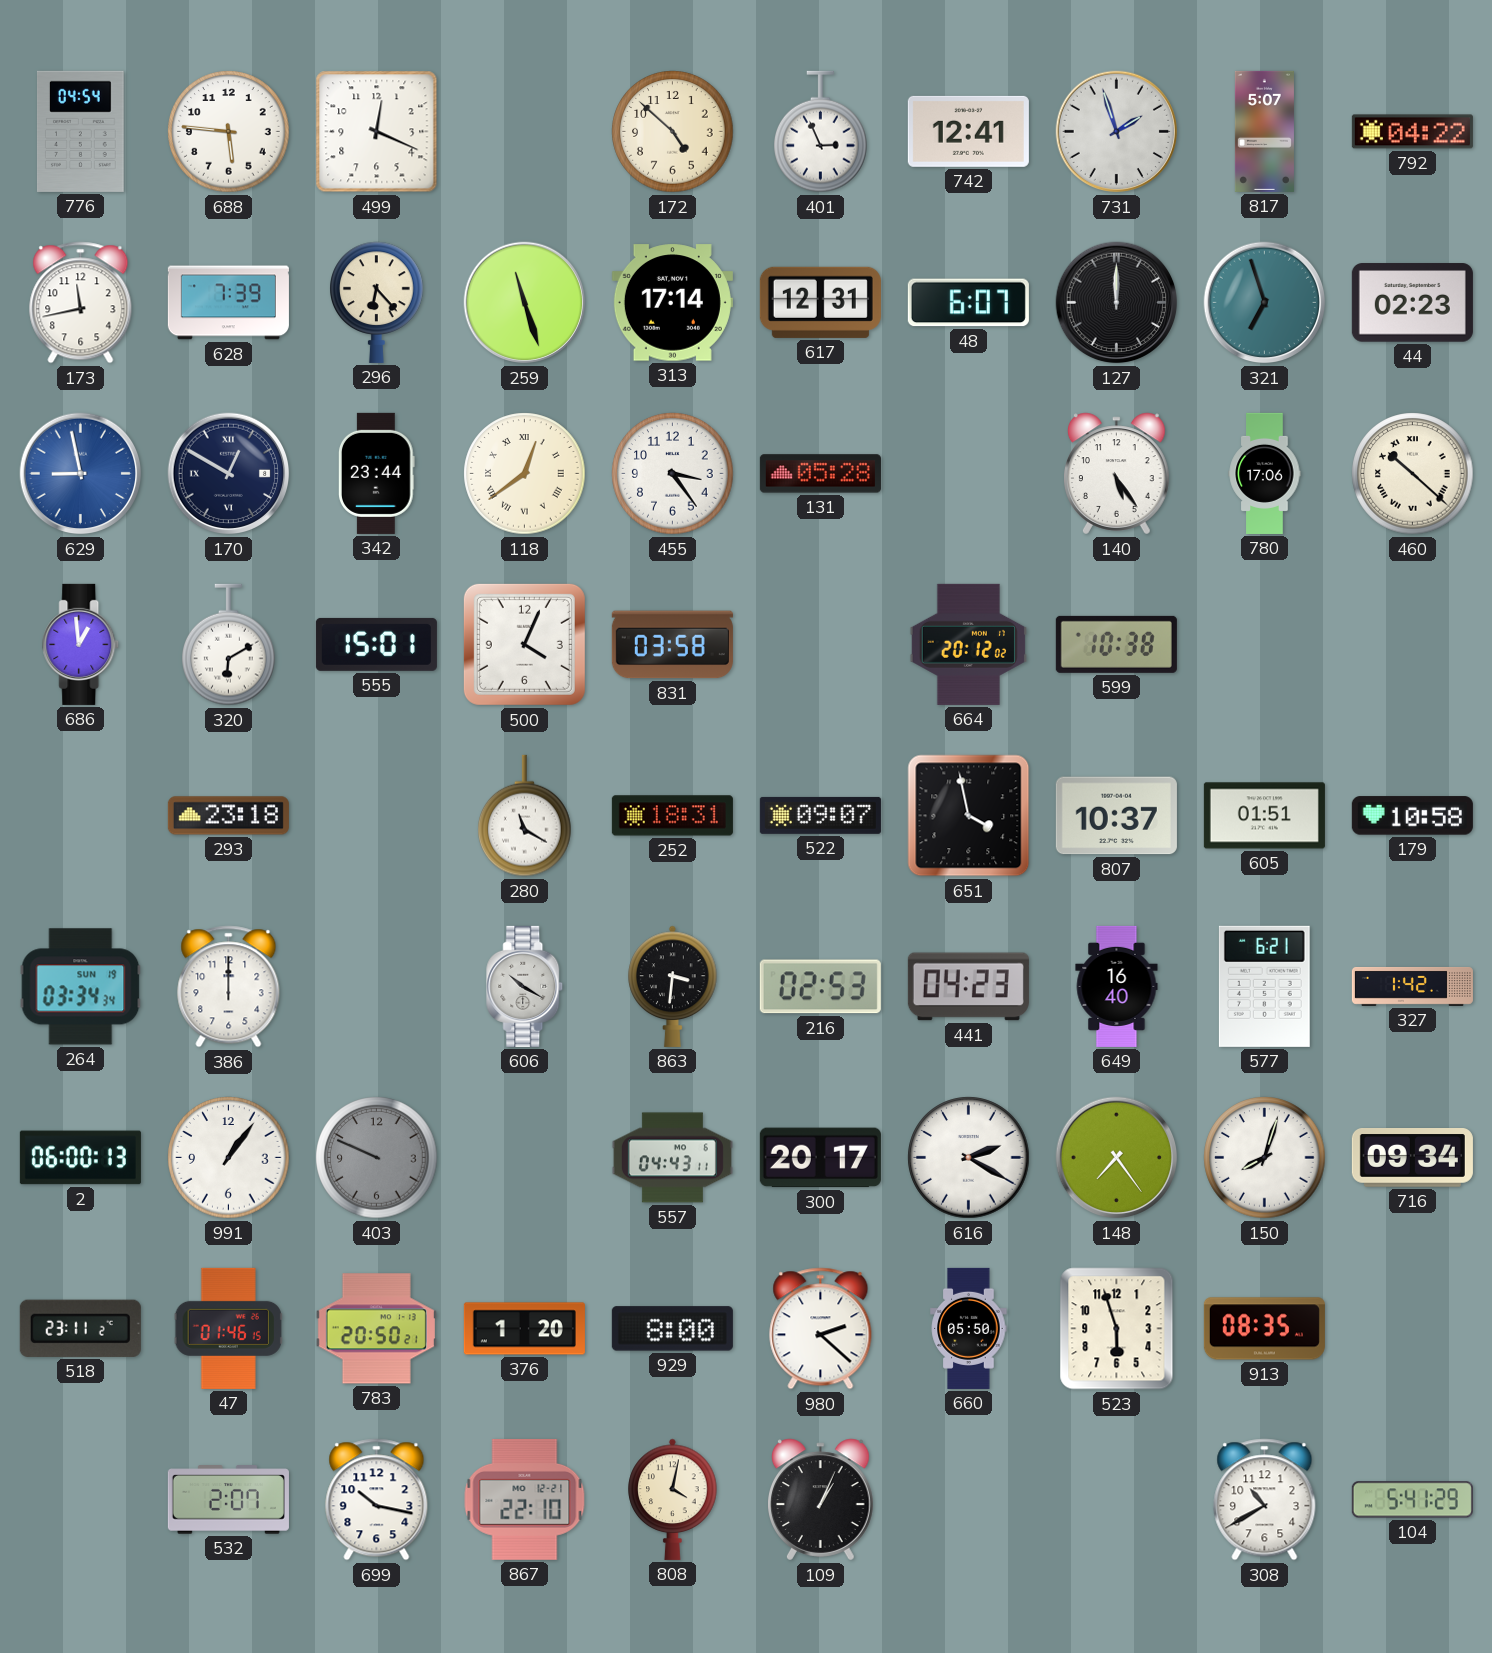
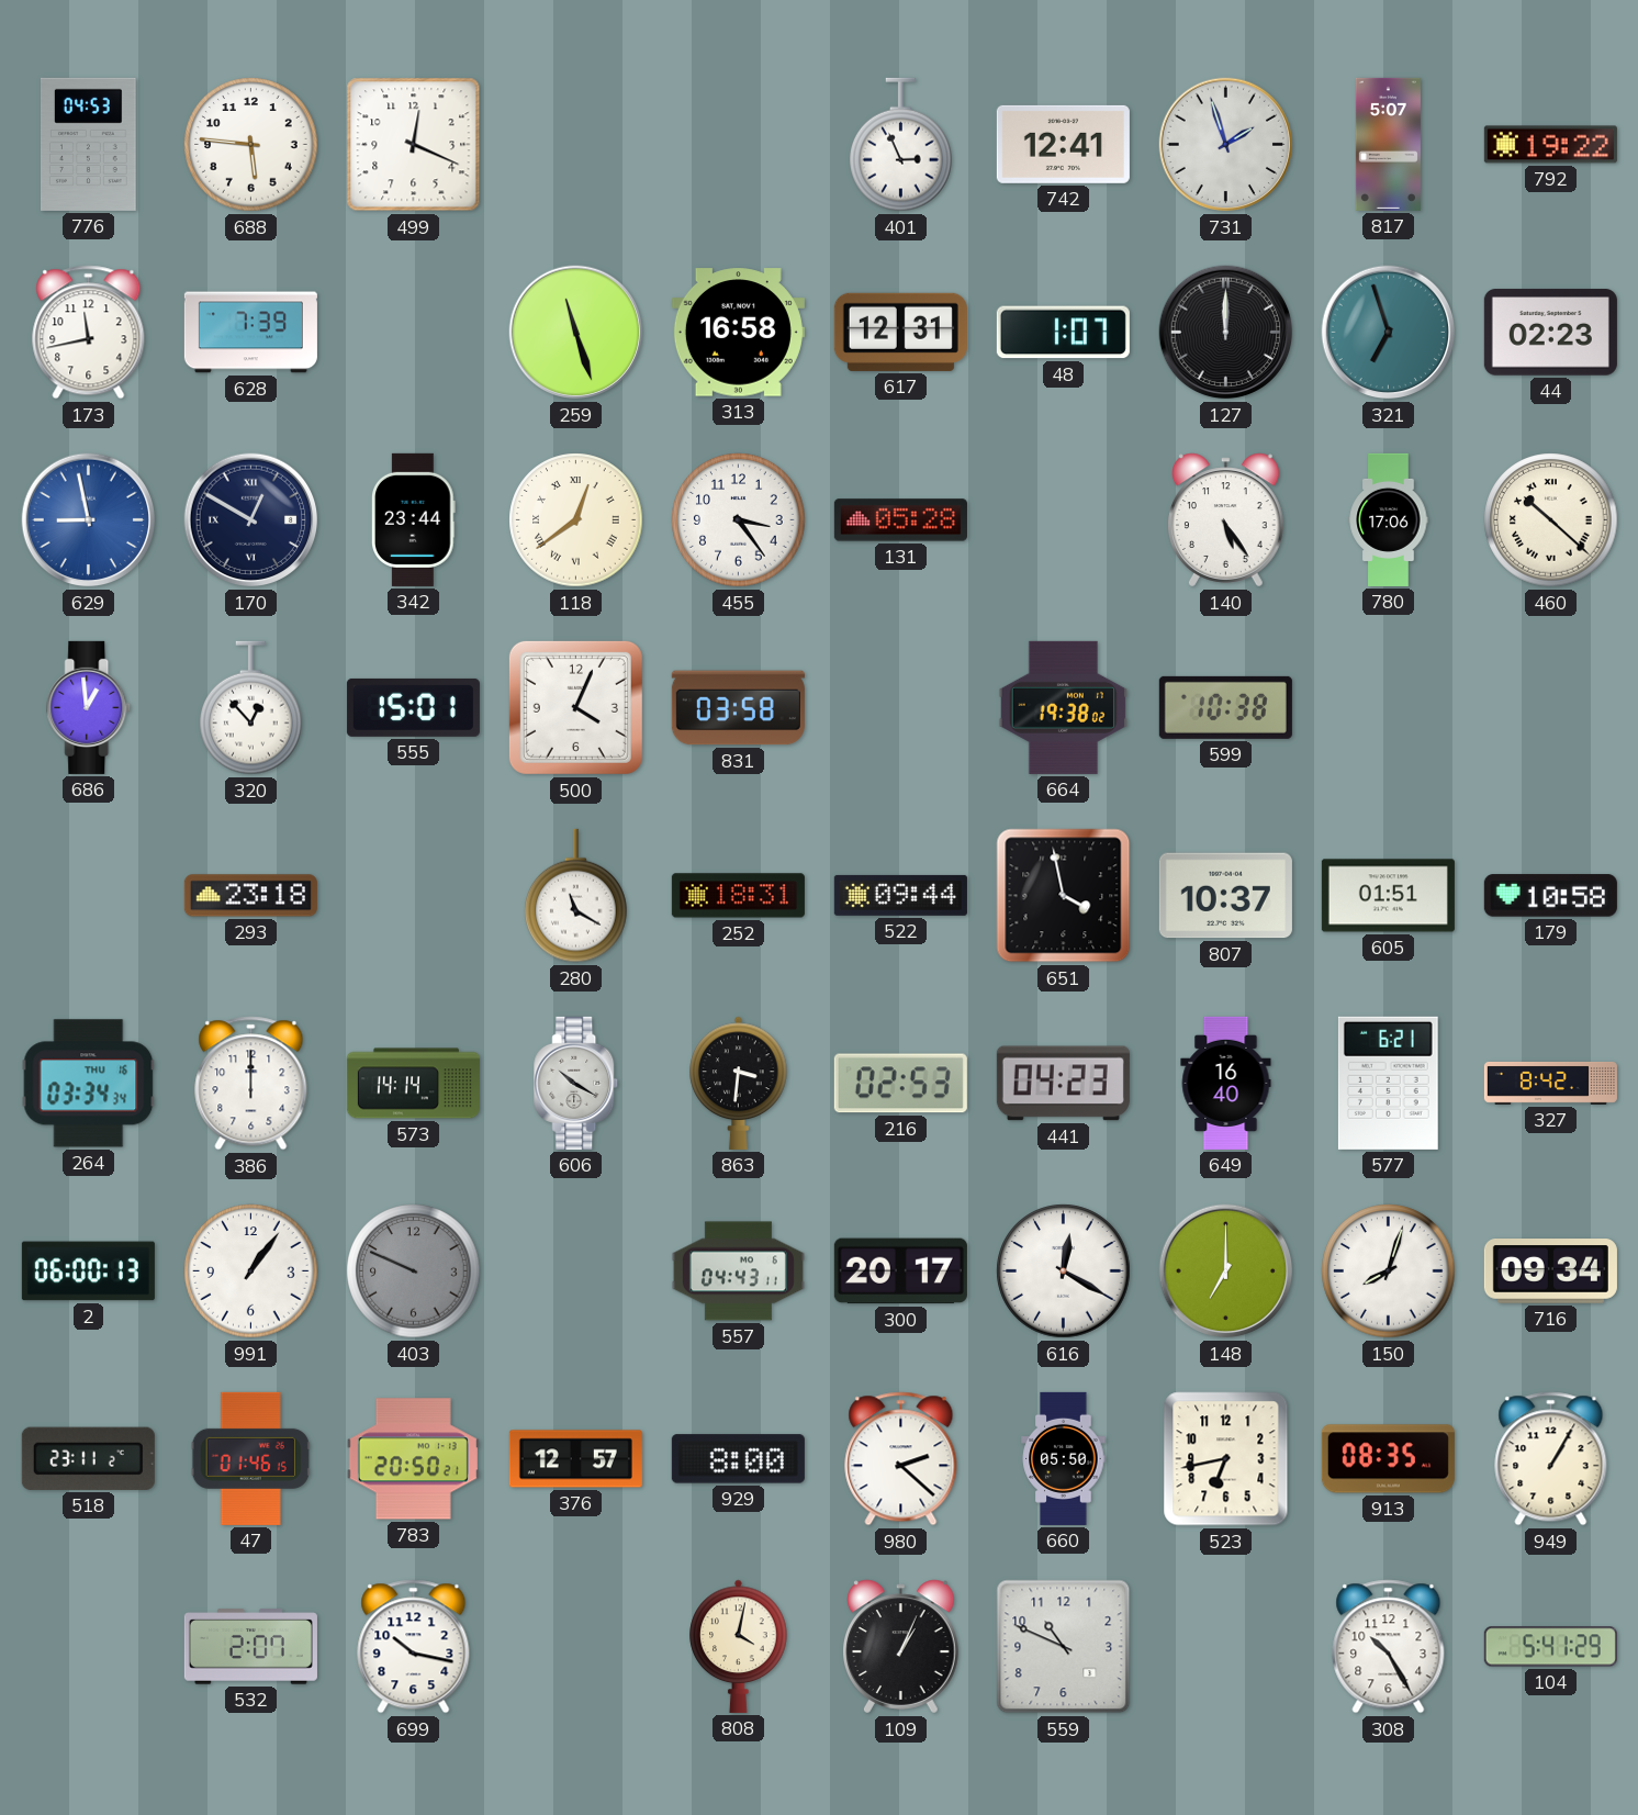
776: 04:54 -> 04:53
172: 4:52 -> none
792: 04:22 -> 19:22
296: 6:23 -> none
313: 17:14 -> 16:58
48: 6:07 -> 1:07
320: 6:10 -> 12:53
664: 20:12 -> 19:38
522: 09:07 -> 09:44
264 date: SUN 19 -> THU 16
573: none -> 14:14
327: 1:42 -> 8:42
616: 2:20 -> 12:20
148: 7:24 -> 7:00
376: 1:20 -> 12:57
523: 5:57 -> 6:43
949: none -> 1:05
867: 22:10 -> none
559: none -> 10:49
308: 10:40 -> 10:25
